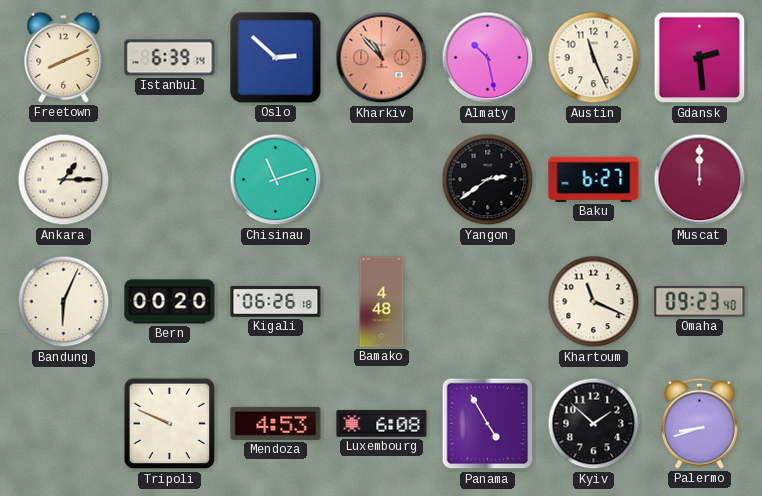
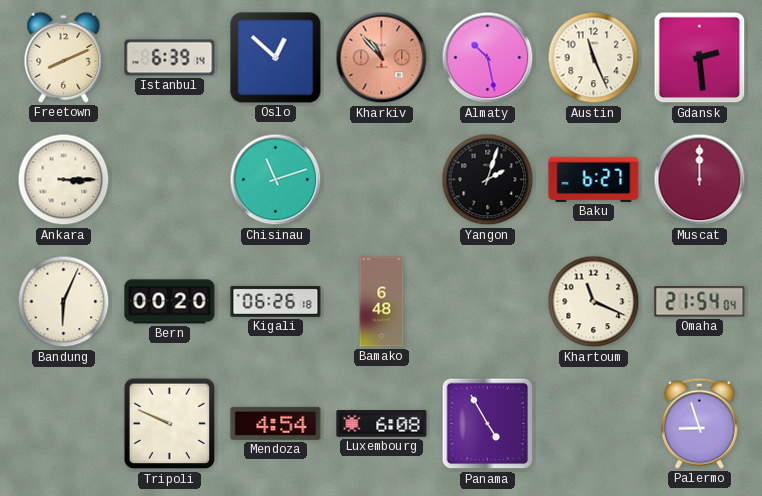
Oslo: 2:52 -> 12:52
Ankara: 1:15 -> 3:15
Yangon: 2:39 -> 2:03
Bamako: 4:48 -> 6:48
Omaha: 09:23 -> 21:54
Mendoza: 4:53 -> 4:54
Kyiv: 1:52 -> none
Palermo: 8:42 -> 8:57
